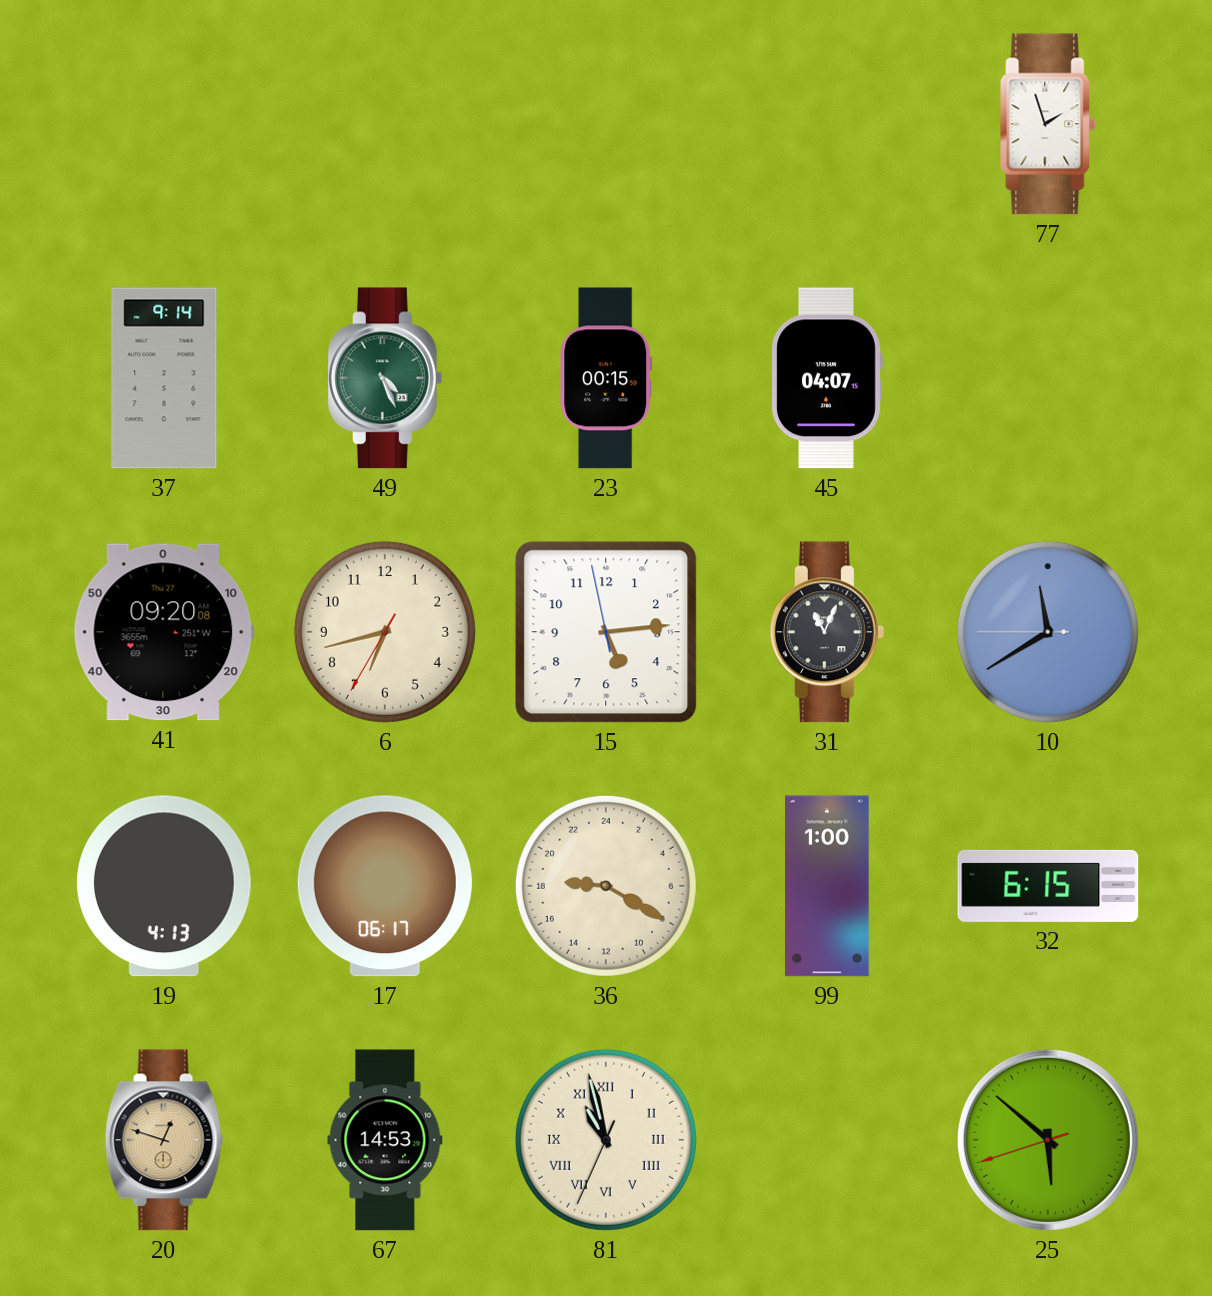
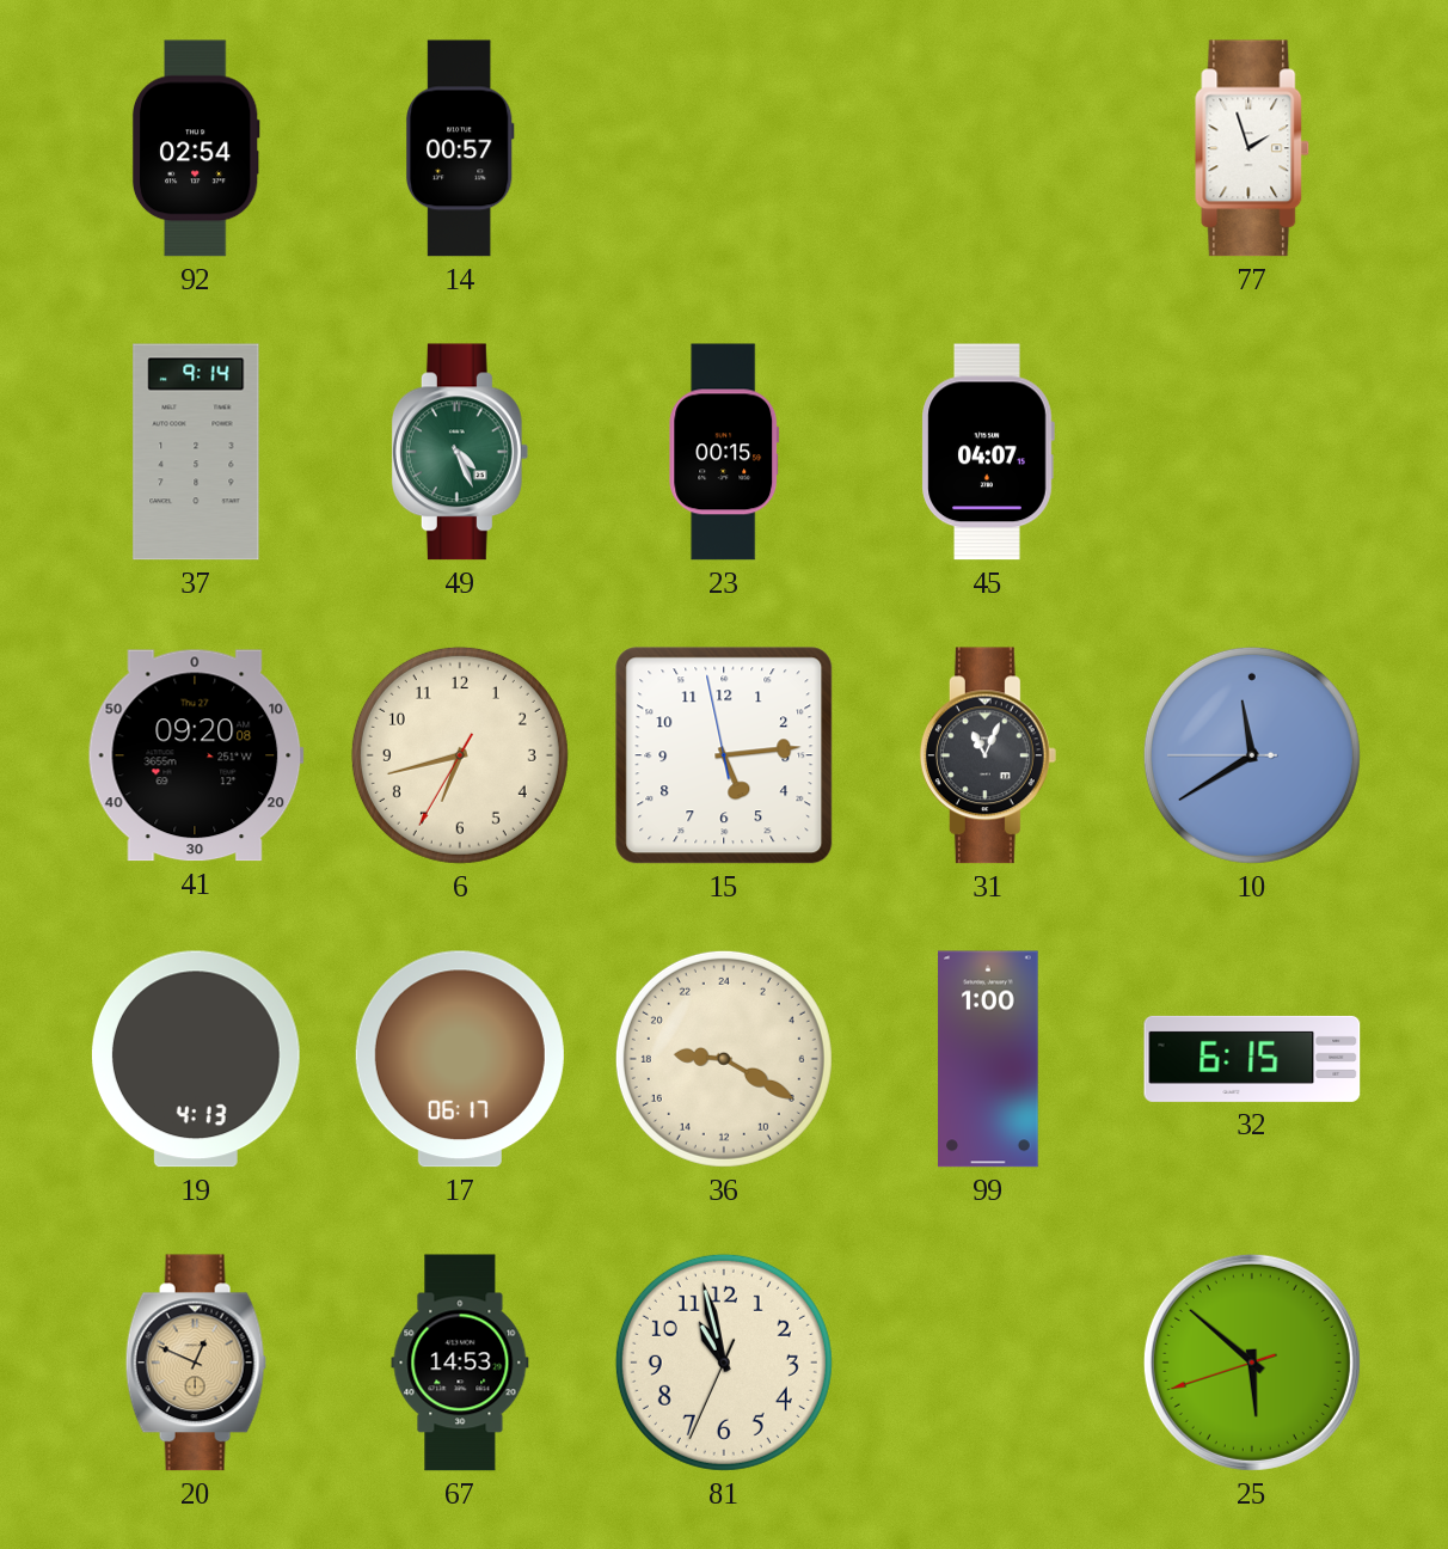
92: none -> 02:54
14: none -> 00:57
20: 12:48 -> 12:49
81 numerals: Roman -> Arabic
